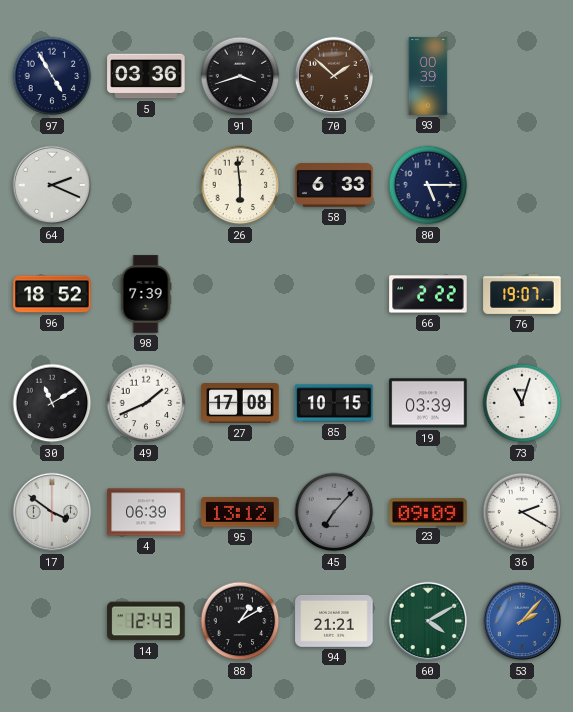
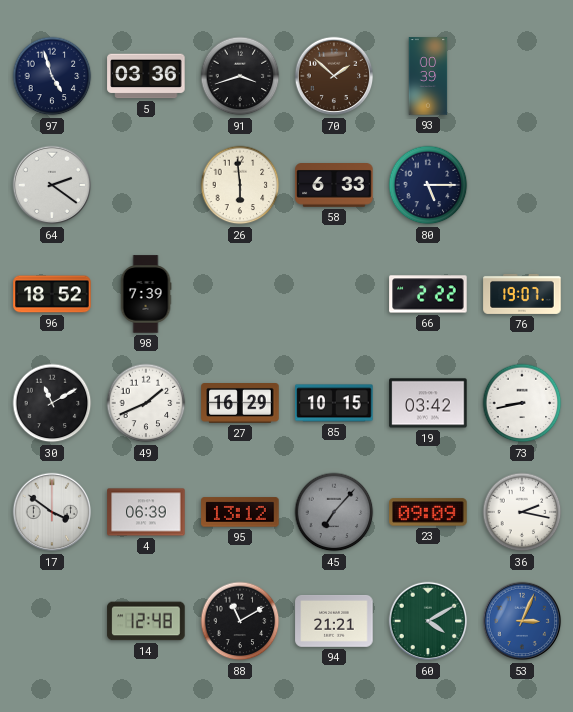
97: 4:55 -> 4:57
64: 2:19 -> 2:21
27: 17:08 -> 16:29
19: 03:39 -> 03:42
73: 11:03 -> 8:43
36: 2:20 -> 2:17
14: 12:43 -> 12:48
88: 1:10 -> 11:10
53: 2:07 -> 3:04
